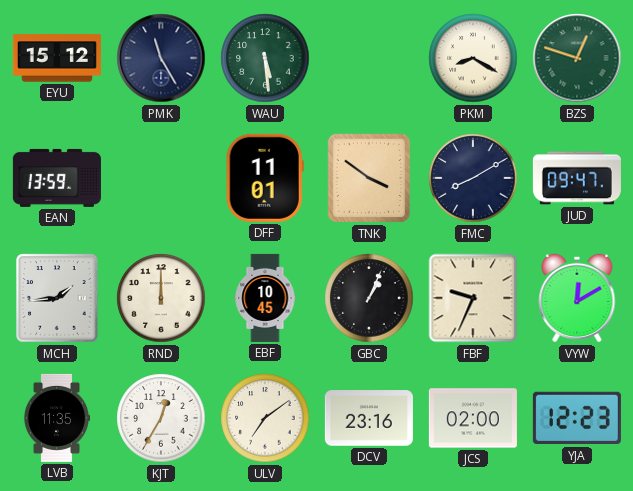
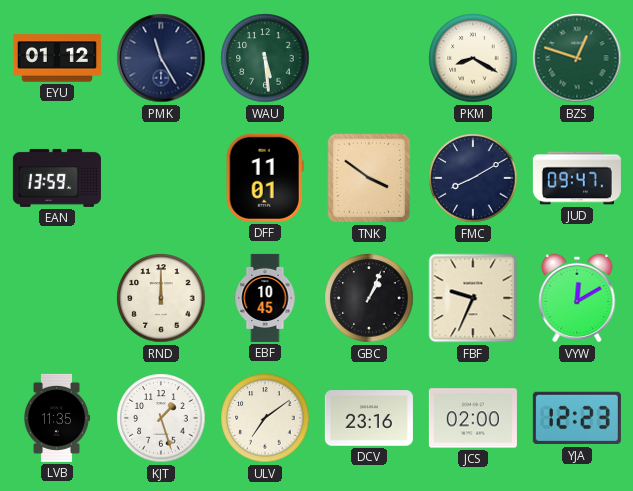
EYU: 15:12 -> 01:12
MCH: 1:44 -> none
KJT: 12:35 -> 1:27
